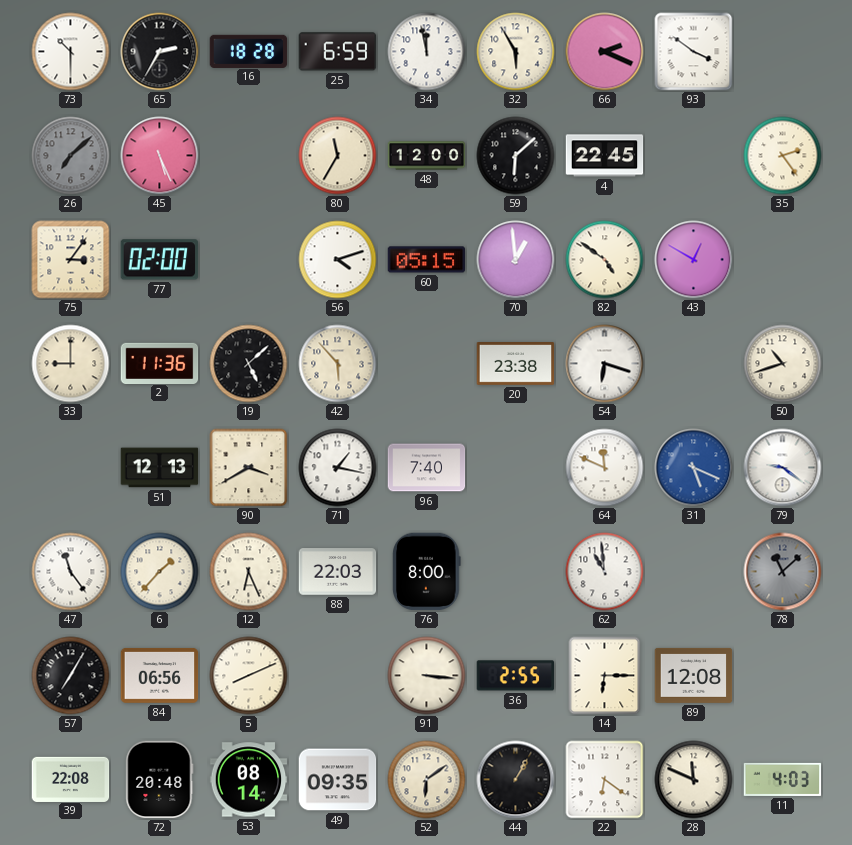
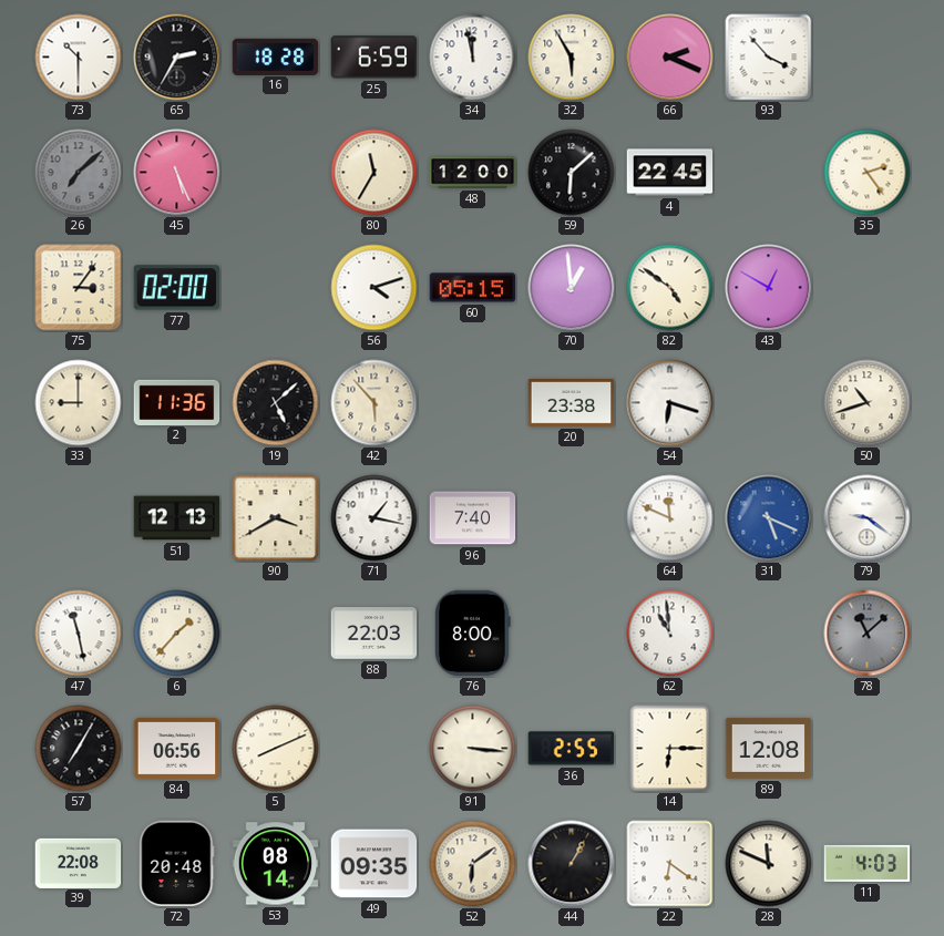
93: 3:51 -> 3:53
47: 11:24 -> 11:28
12: 6:26 -> none
